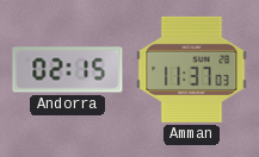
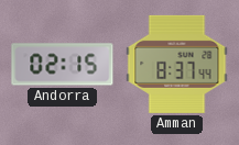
Amman: 11:37 -> 8:37
